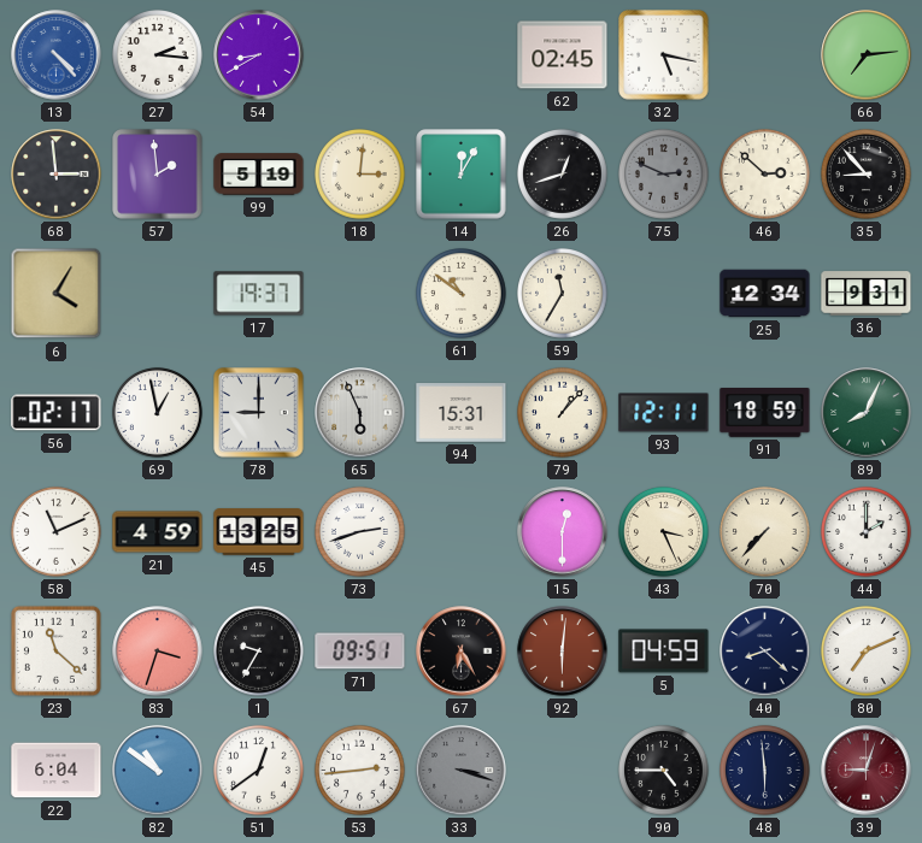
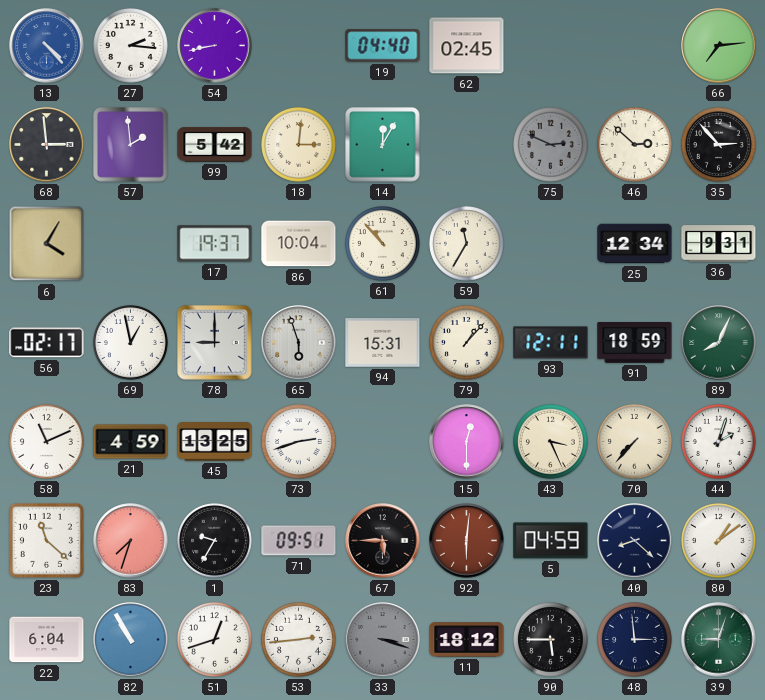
54: 8:40 -> 8:43
19: none -> 04:40
32: 5:17 -> none
99: 5:19 -> 5:42
26: 12:42 -> none
35: 8:53 -> 2:53
86: none -> 10:04
61: 10:51 -> 10:53
65: 5:56 -> 5:57
44: 2:00 -> 2:03
83: 3:33 -> 7:33
67: 6:25 -> 5:45
80: 7:11 -> 1:09
82: 10:51 -> 10:55
51: 12:39 -> 12:42
11: none -> 18:12
90: 4:45 -> 5:45
48: 5:59 -> 2:59
39 dial: burgundy -> green
